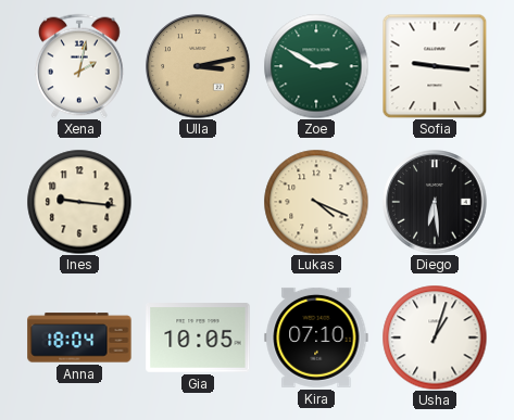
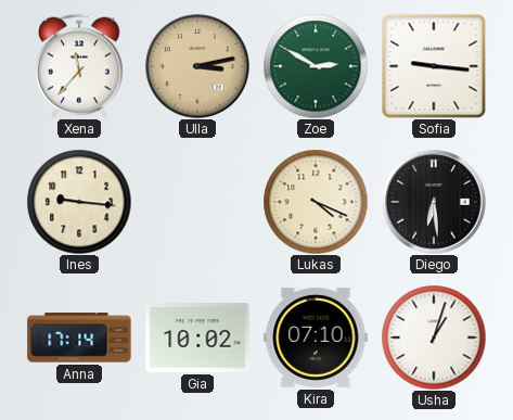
Xena: 2:02 -> 11:37
Anna: 18:04 -> 17:14
Gia: 10:05 -> 10:02
